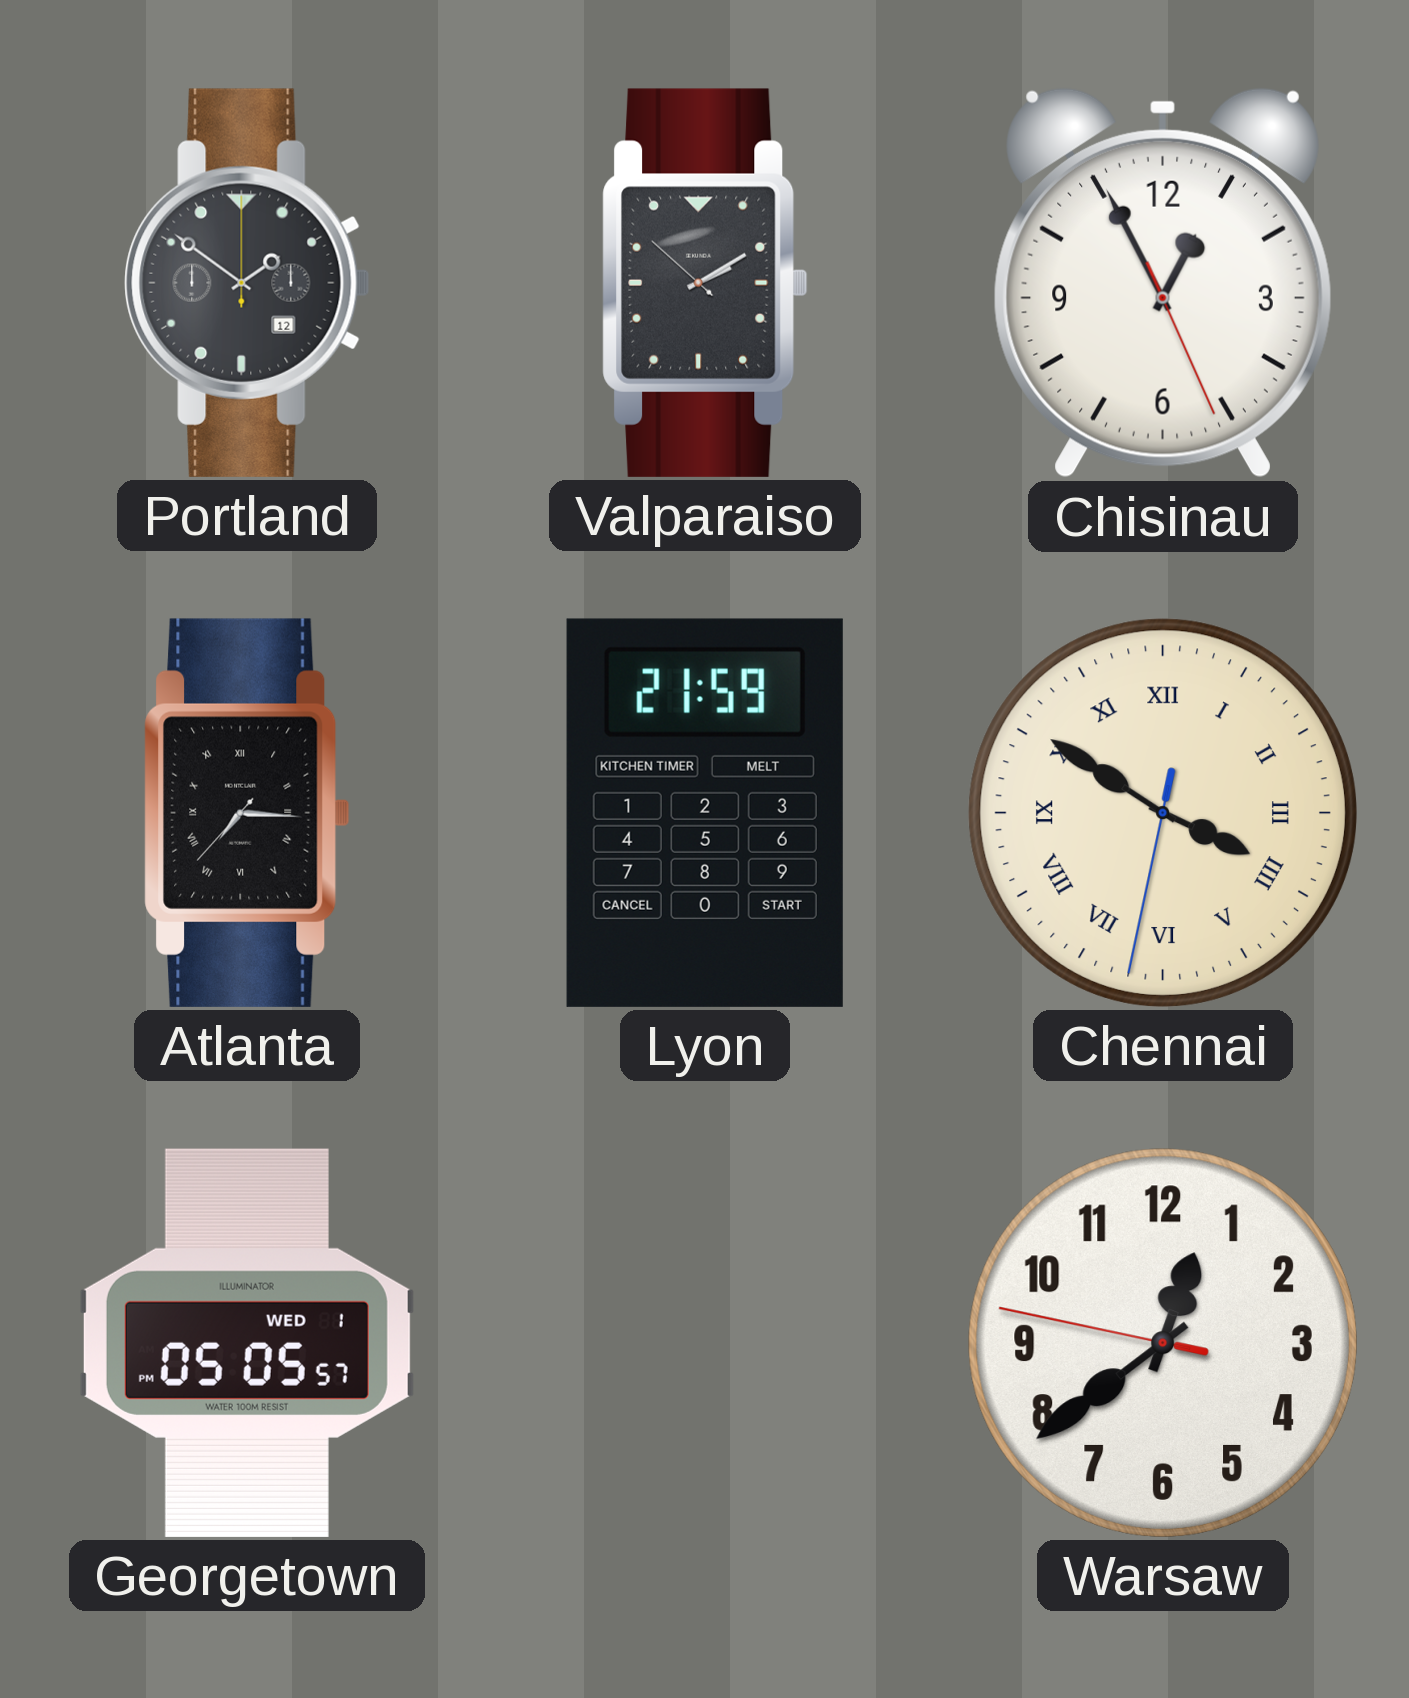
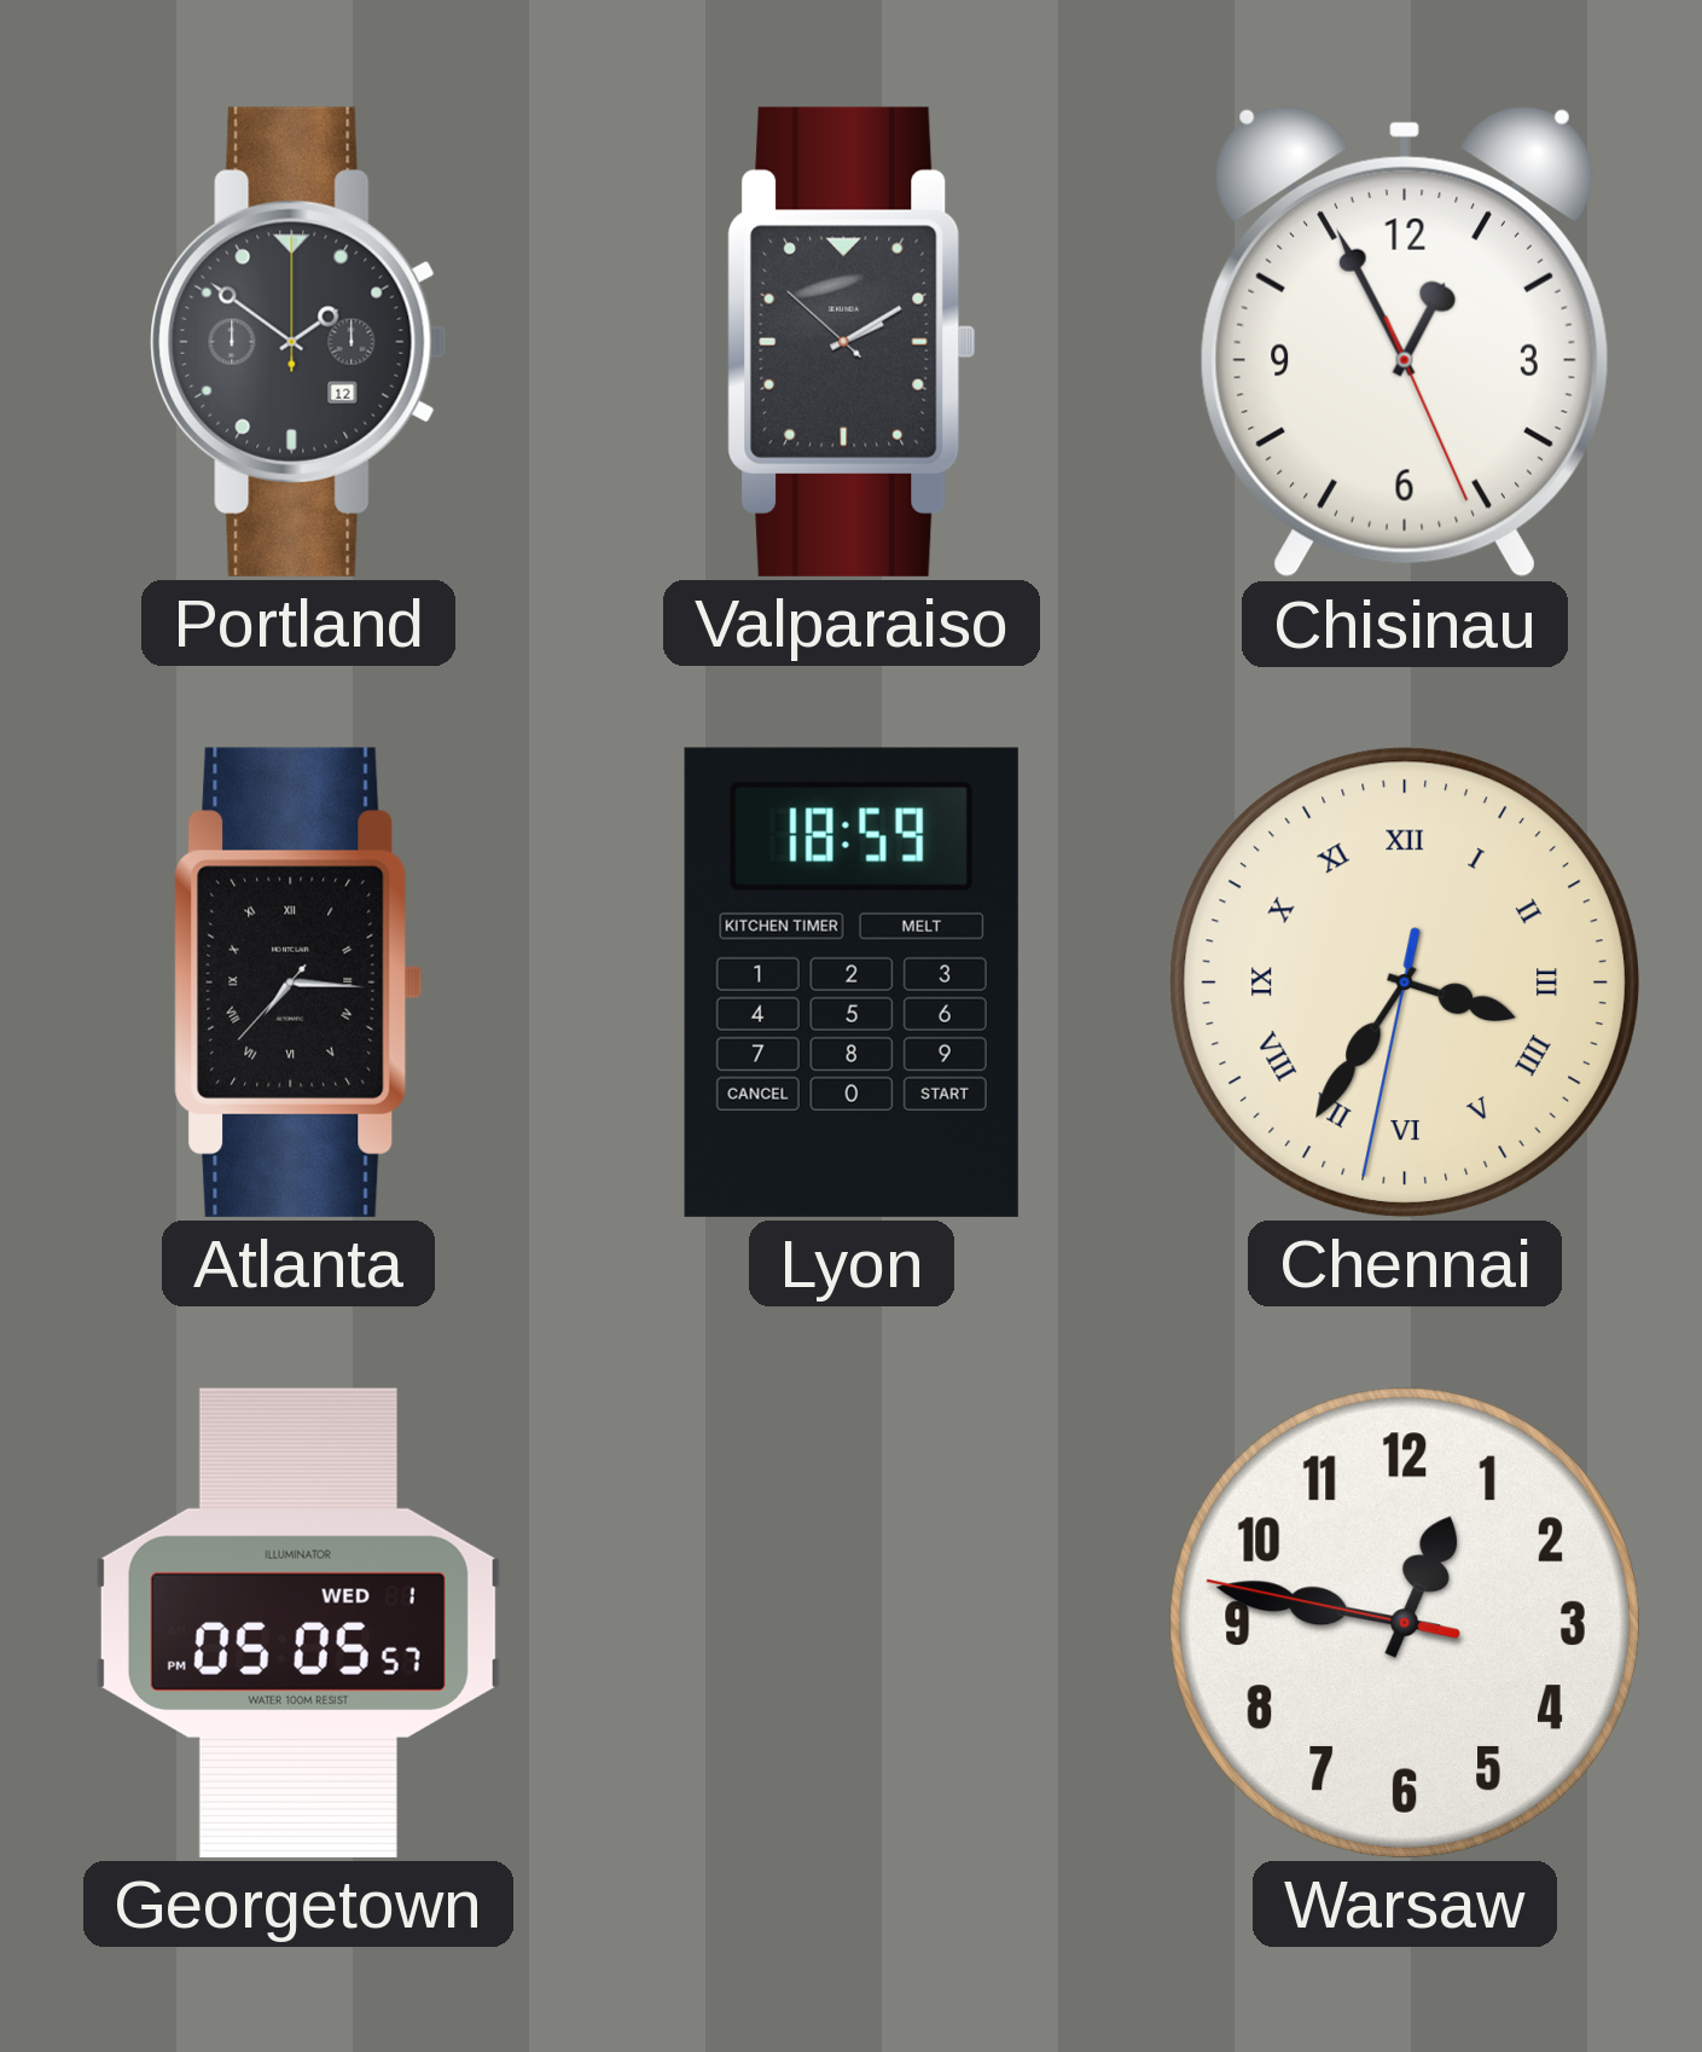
Lyon: 21:59 -> 18:59
Chennai: 3:50 -> 3:35
Warsaw: 12:38 -> 12:46
